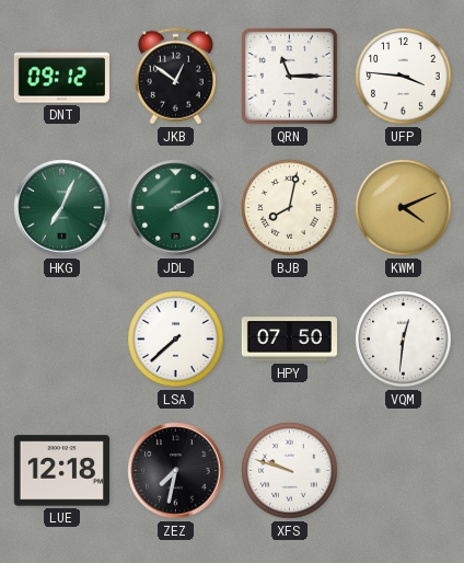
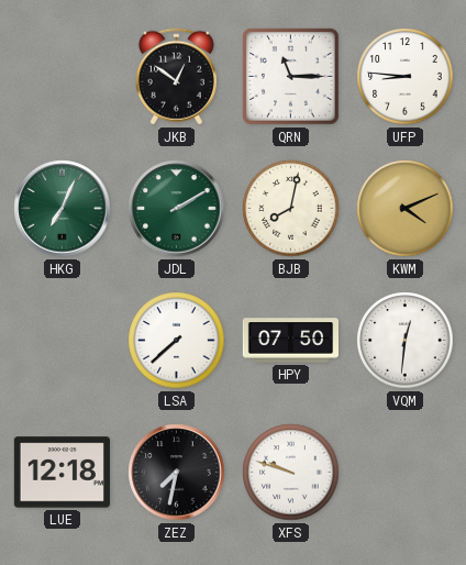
DNT: 09:12 -> none
UFP: 3:46 -> 8:46
